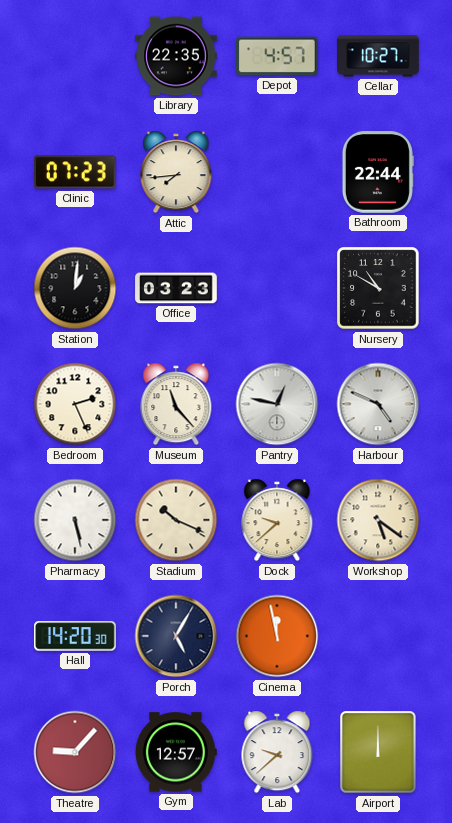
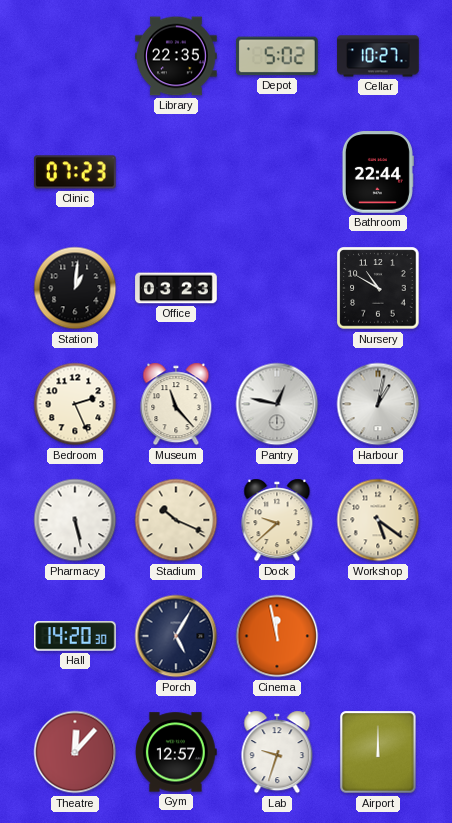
Depot: 4:57 -> 5:02
Attic: 7:44 -> none
Harbour: 4:49 -> 1:02
Theatre: 9:07 -> 12:07
Lab: 9:38 -> 9:33
